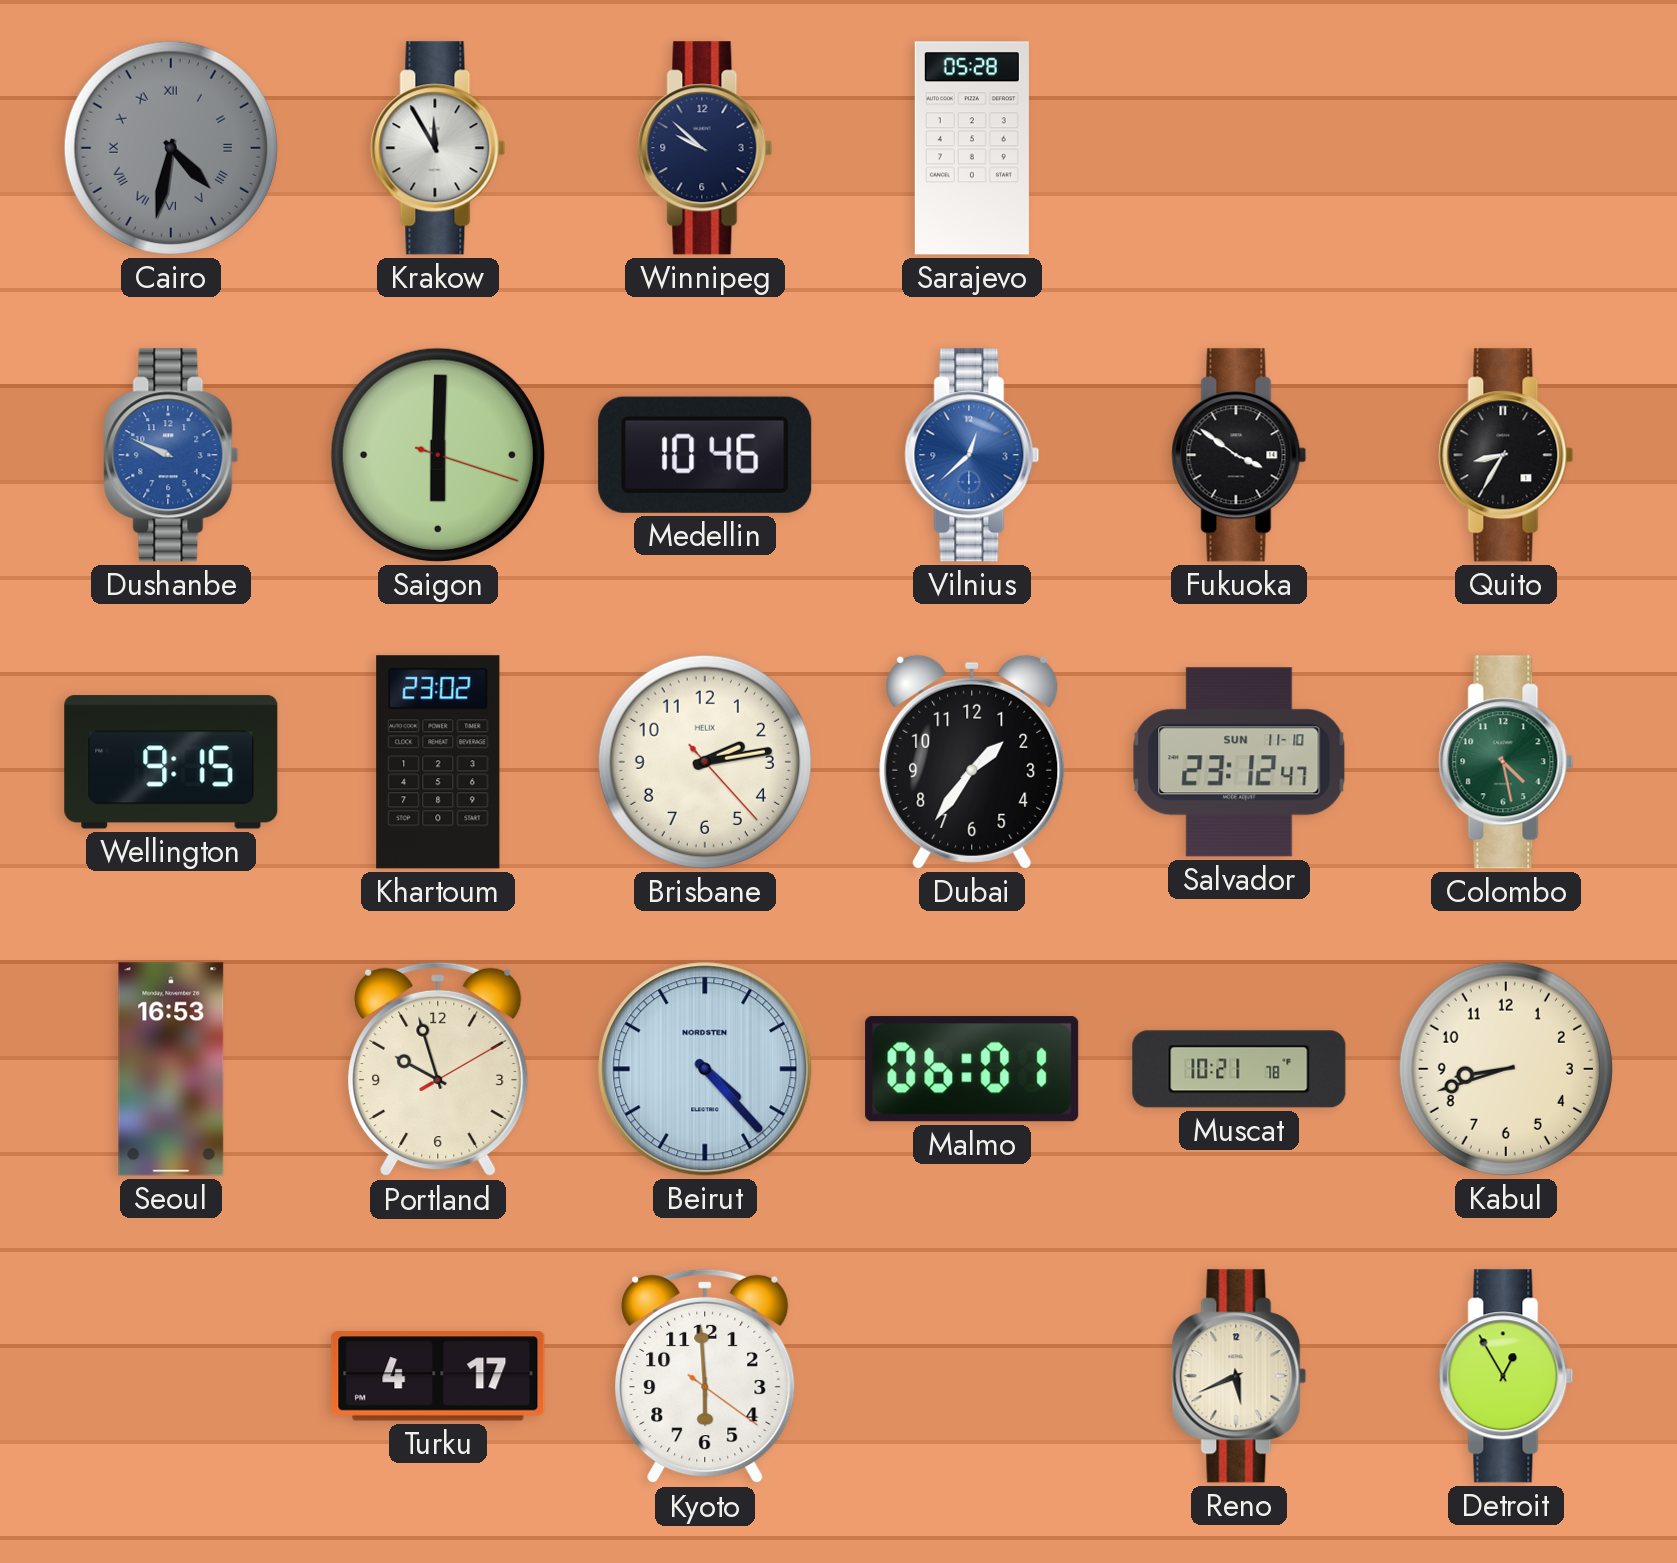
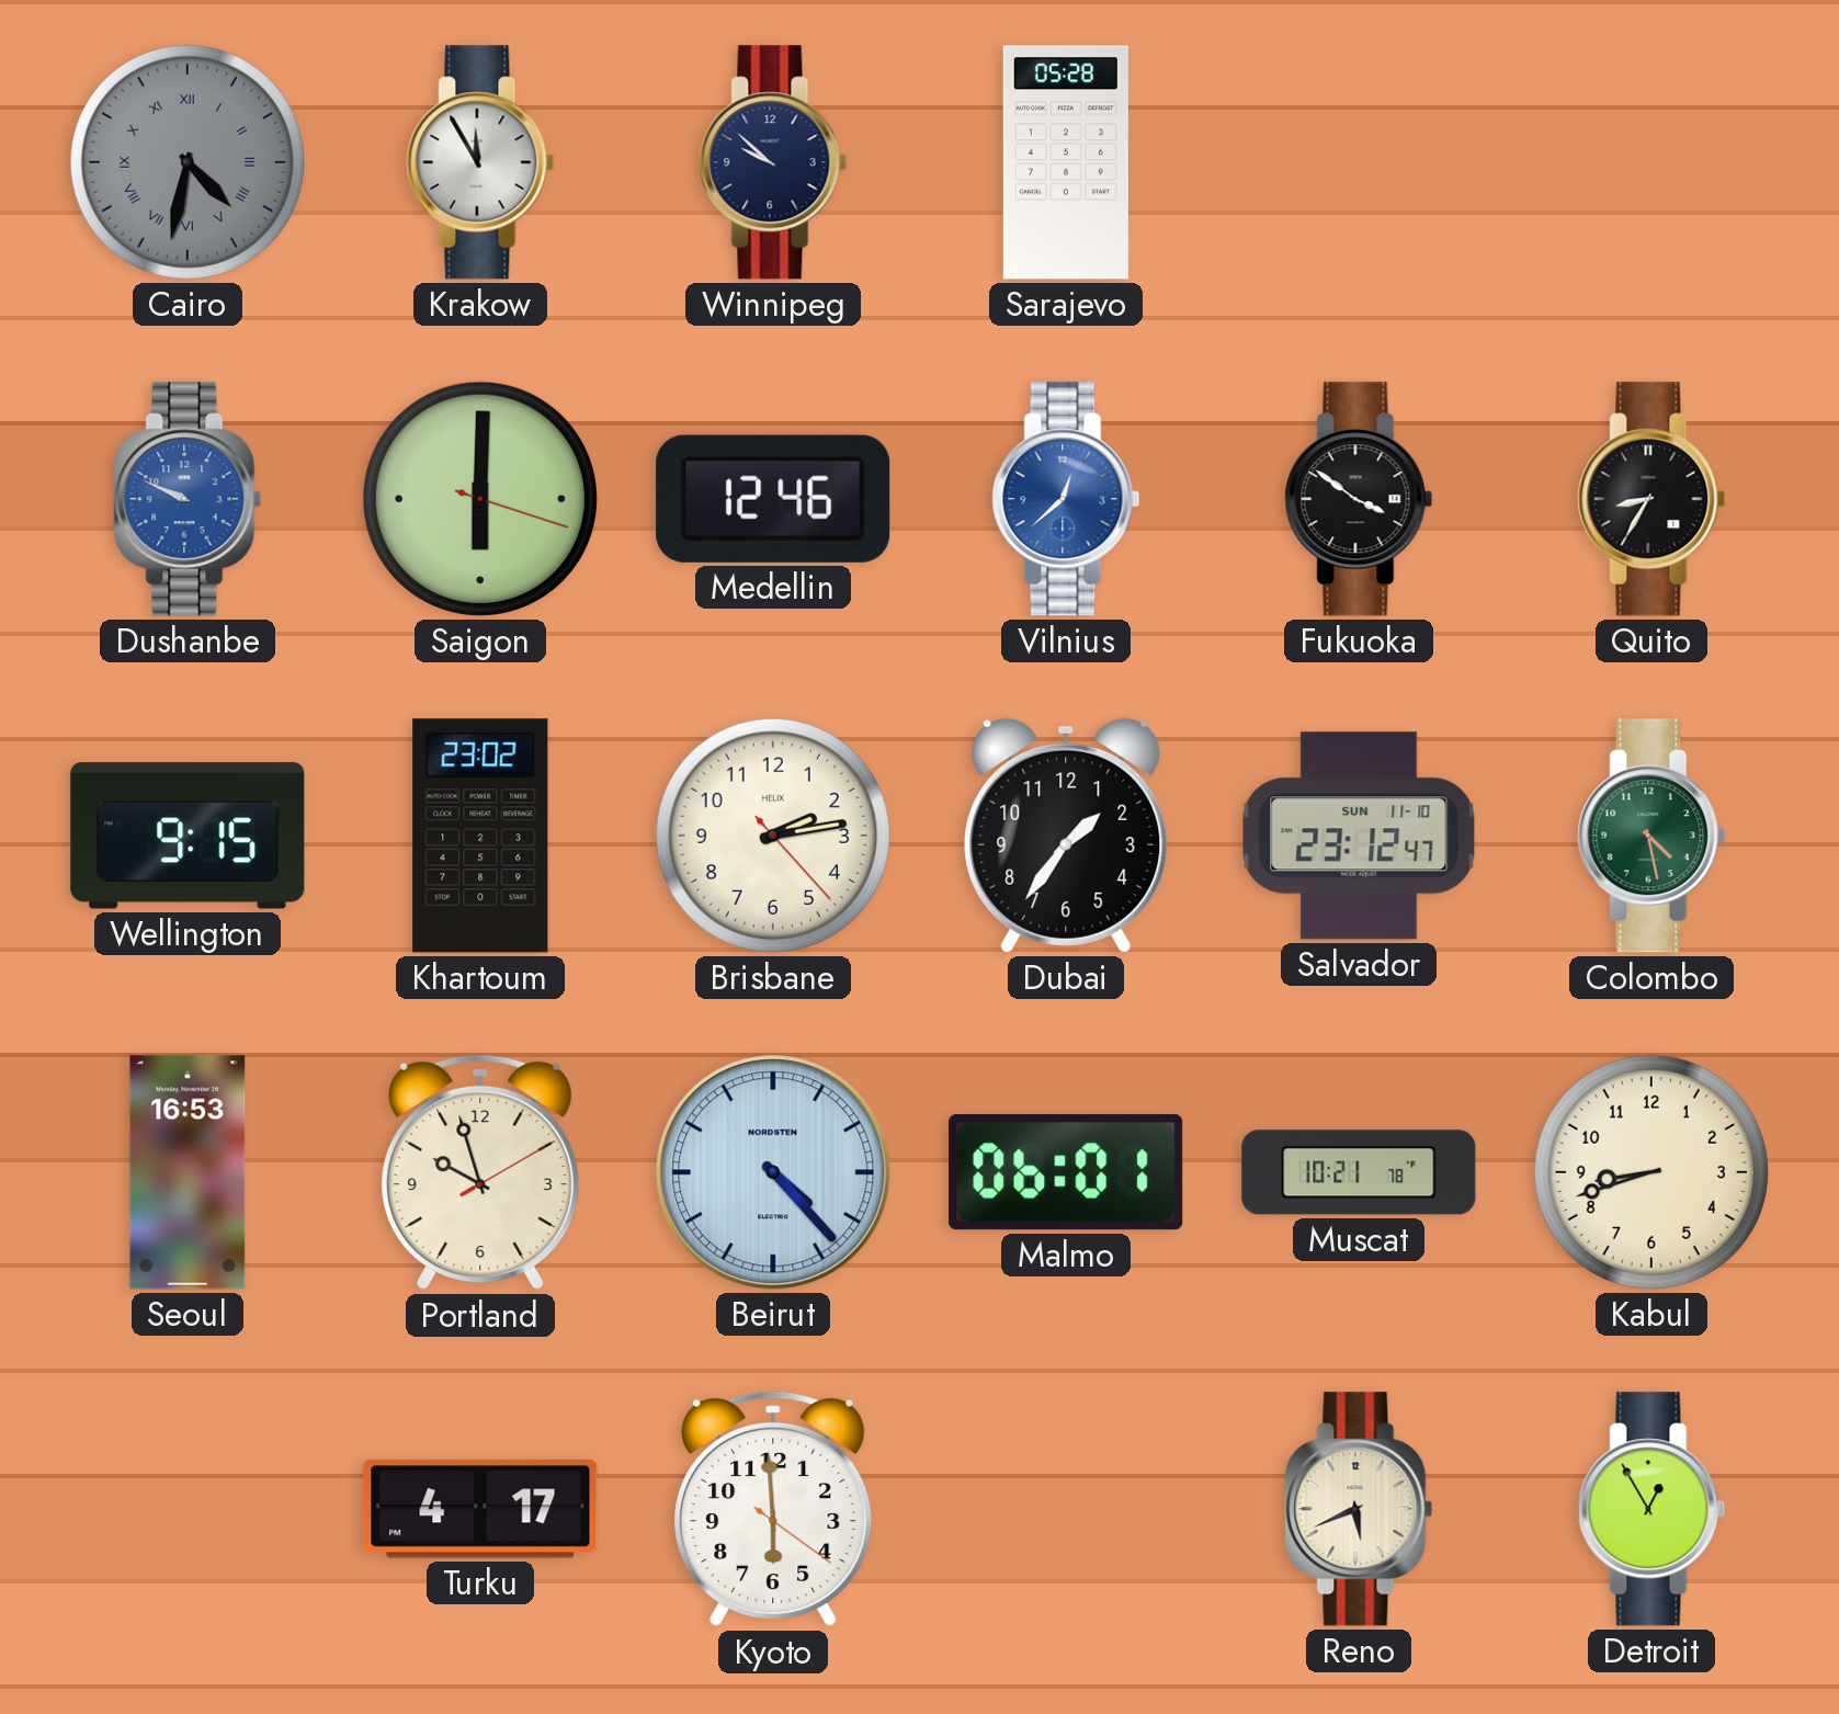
Medellin: 10:46 -> 12:46
